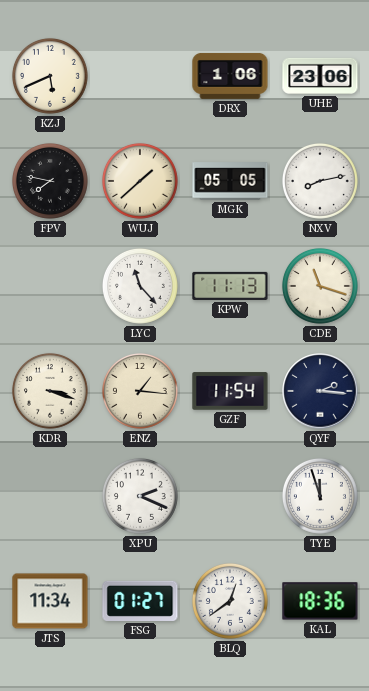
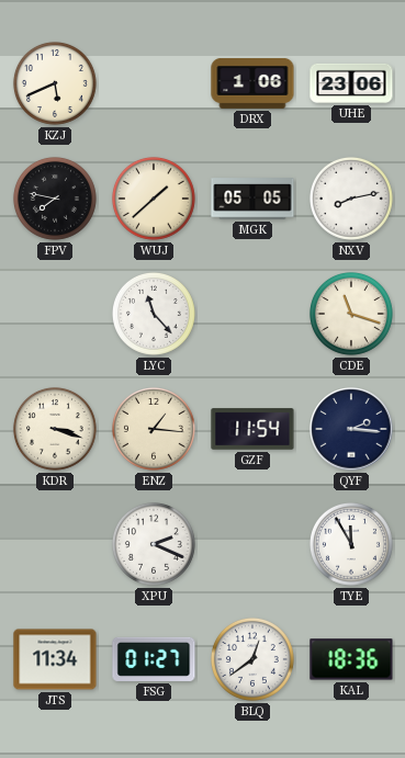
KPW: 11:13 -> none
TYE: 11:57 -> 11:55
